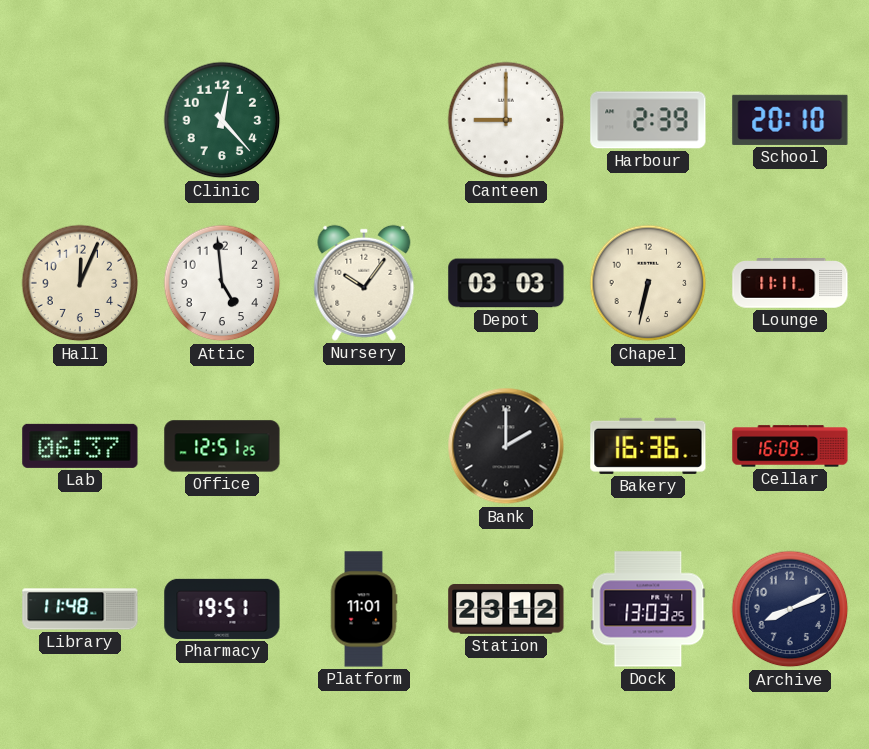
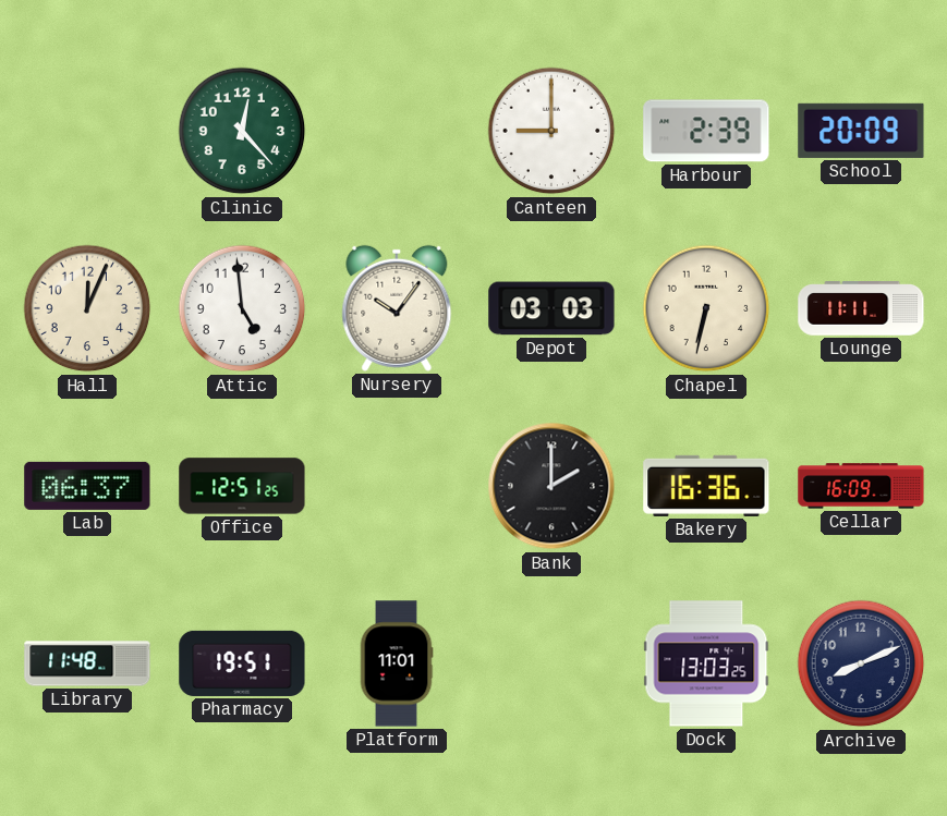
School: 20:10 -> 20:09
Station: 23:12 -> none
